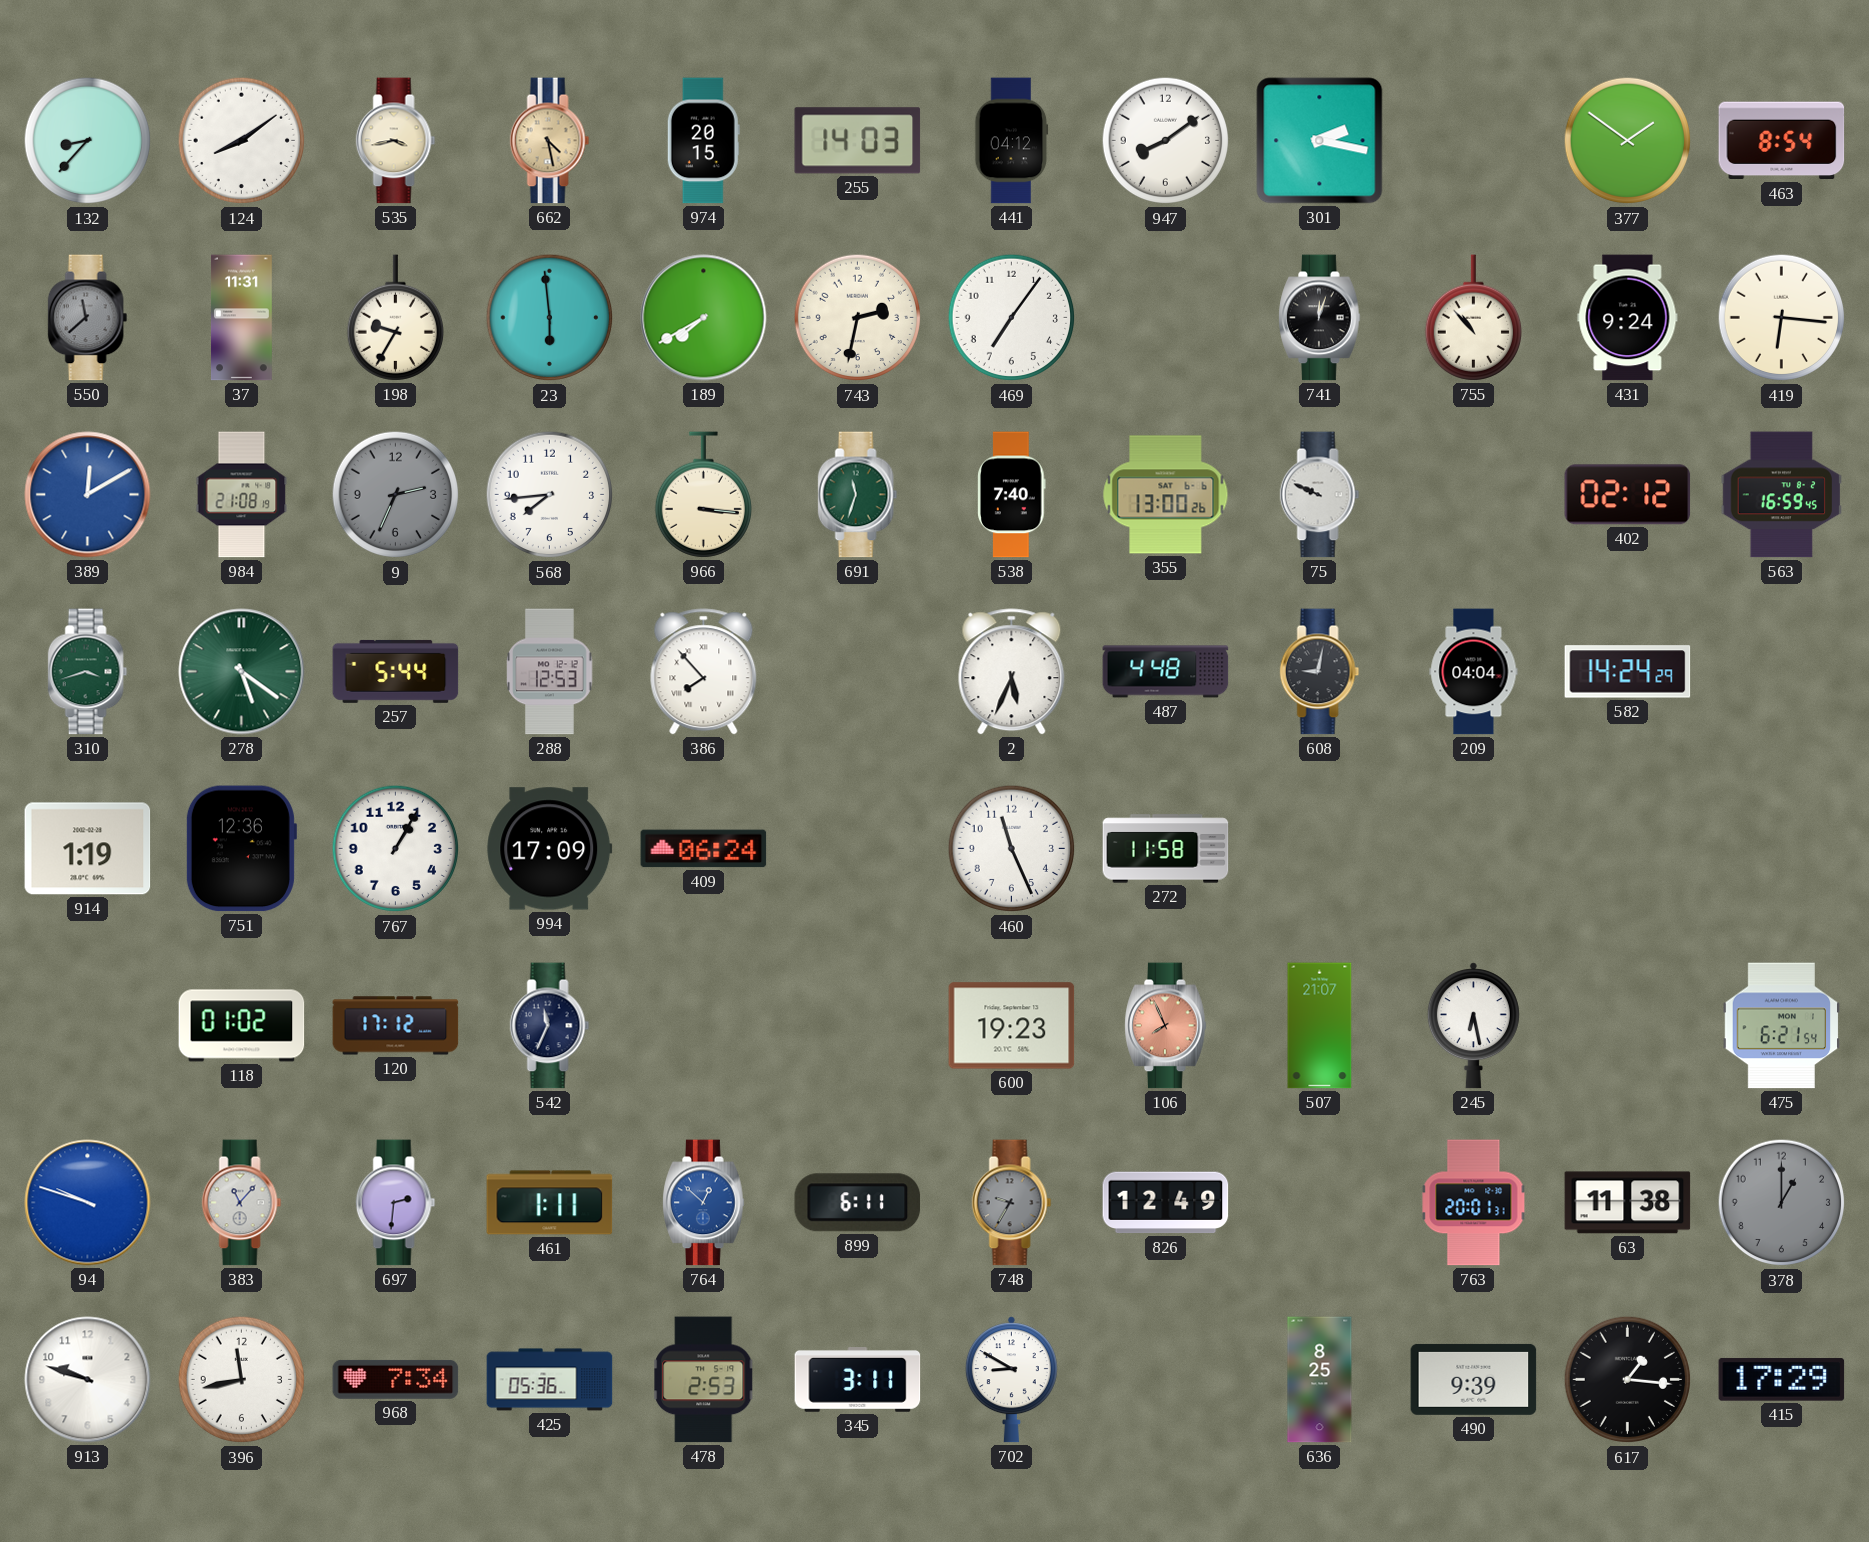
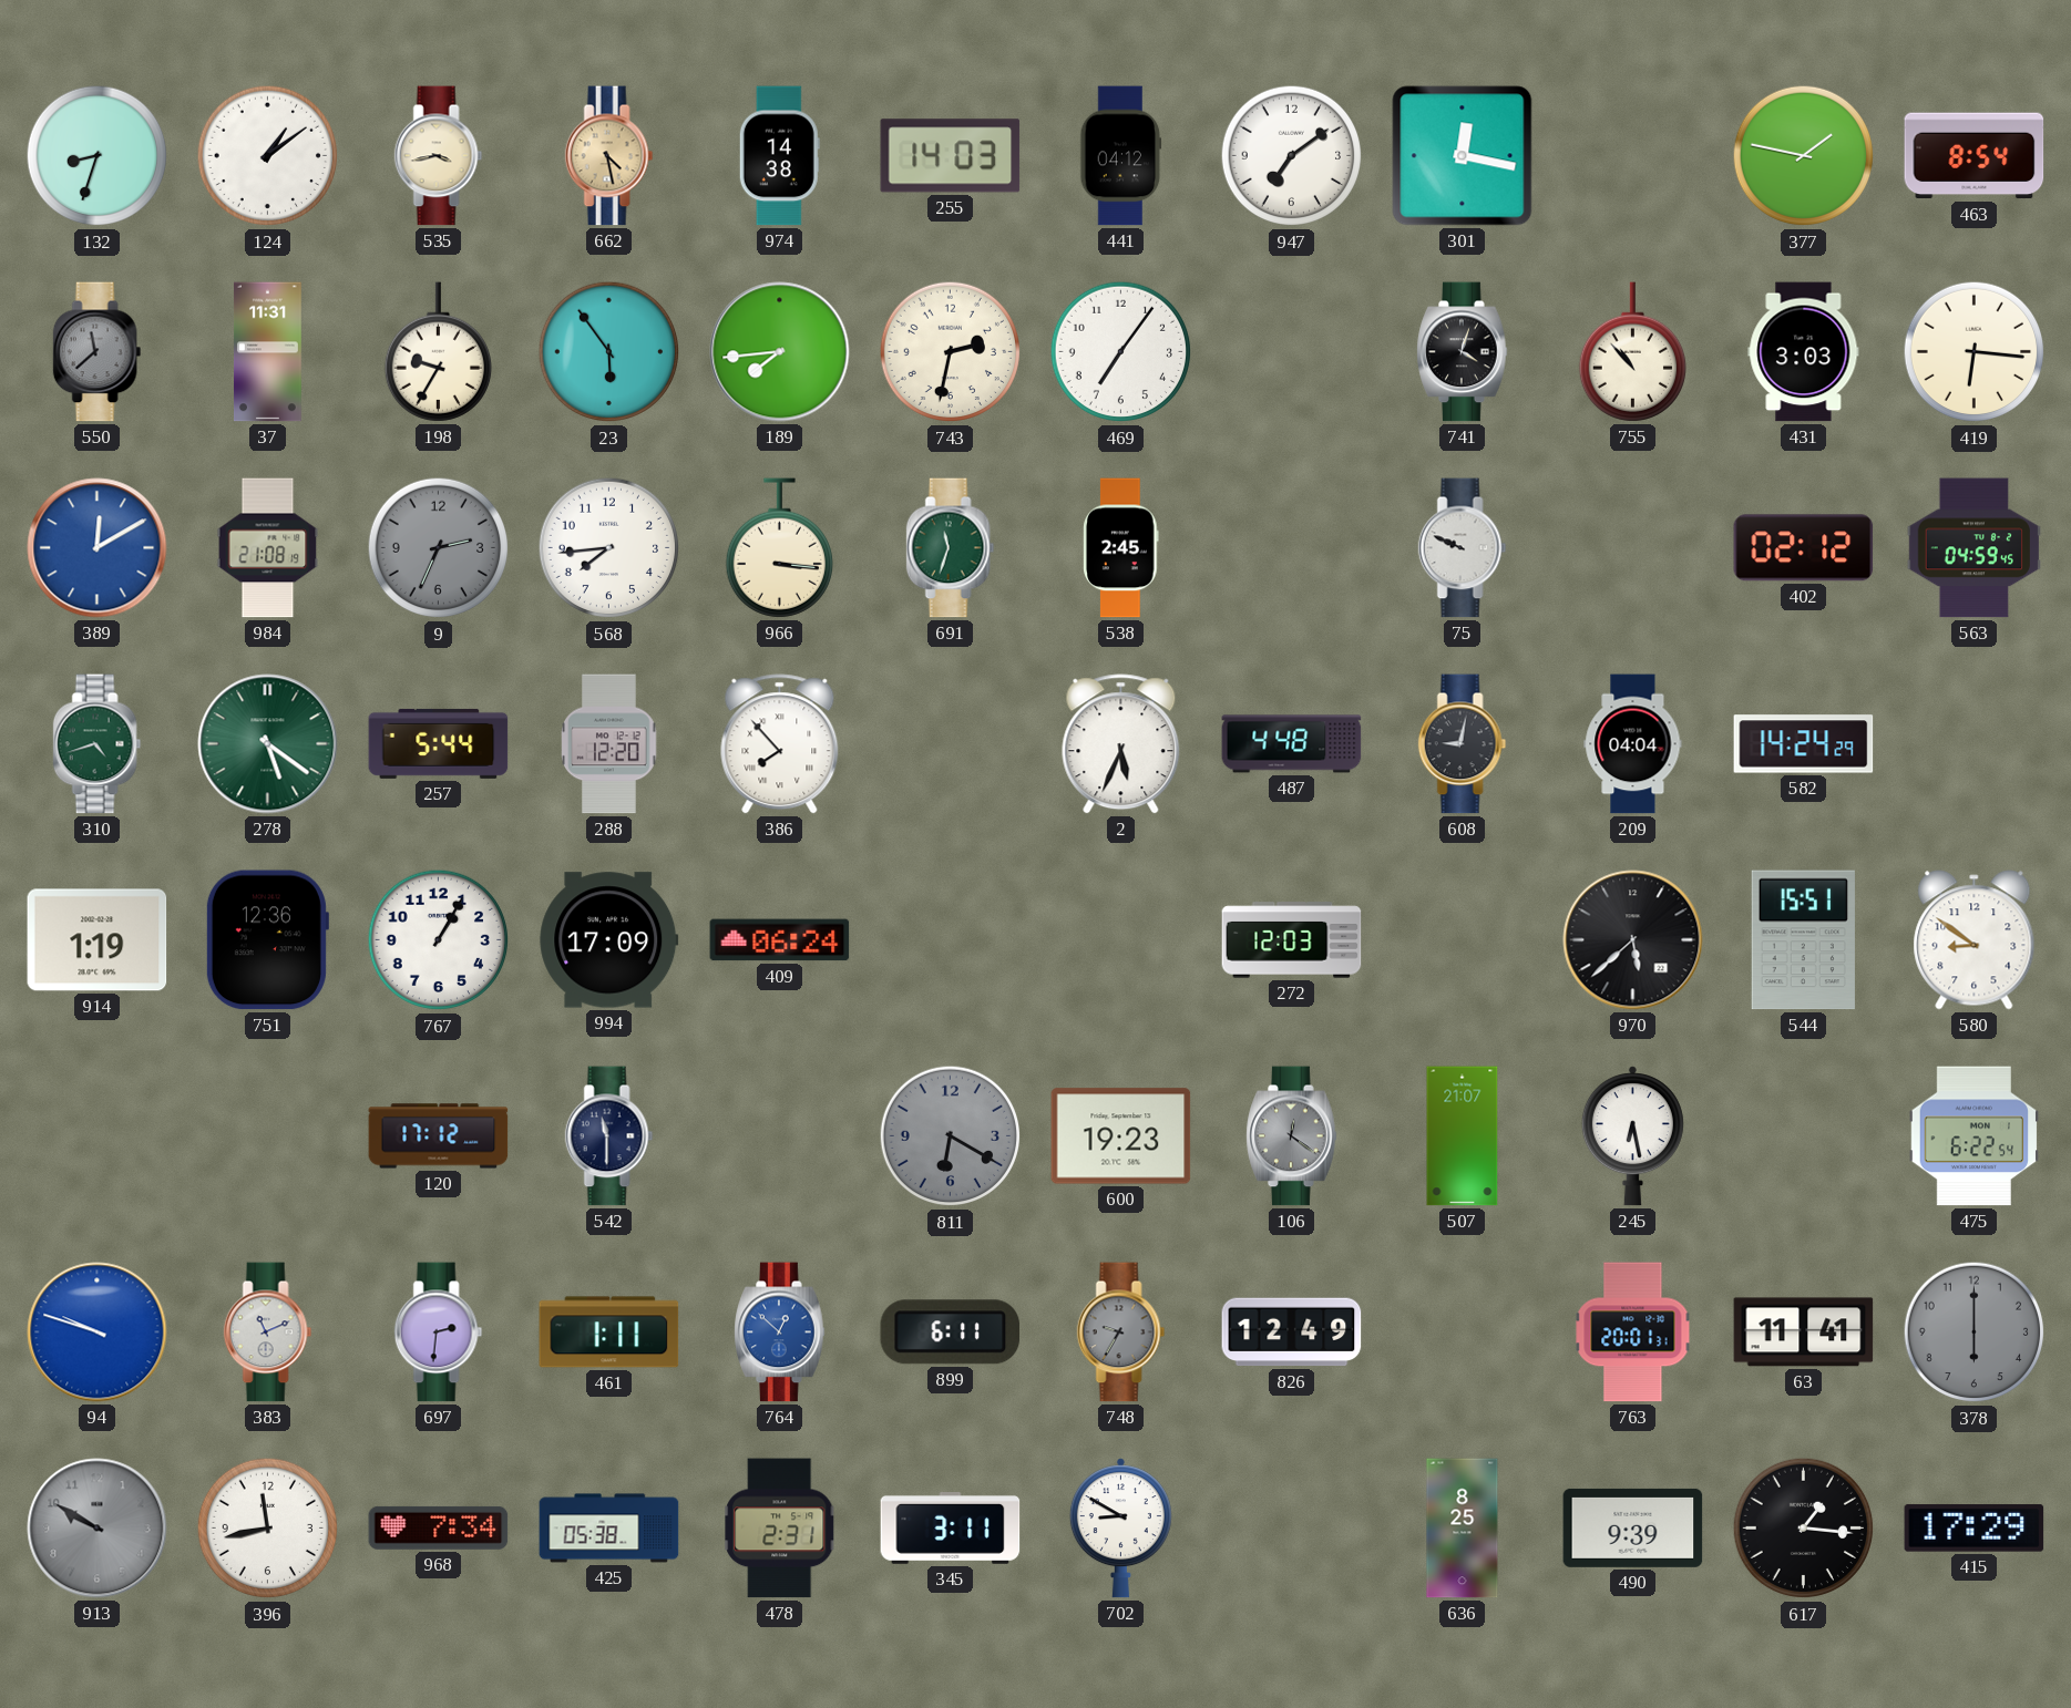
132: 8:37 -> 8:33
124: 8:09 -> 1:09
974: 20:15 -> 14:38
947: 8:09 -> 7:09
301: 2:17 -> 12:17
377: 1:51 -> 1:47
23: 5:59 -> 5:54
189: 7:40 -> 7:44
741: 12:03 -> 4:03
431: 9:24 -> 3:03
538: 7:40 -> 2:45
355: 13:00 -> none
563: 16:59 -> 04:59
310: 3:42 -> 4:42
288: 12:53 -> 12:20
460: 11:26 -> none
272: 11:58 -> 12:03
970: none -> 5:38
544: none -> 15:51
580: none -> 8:51
118: 01:02 -> none
542: 11:34 -> 11:30
811: none -> 6:20
106: 7:56 -> 12:21
106 dial: salmon -> grey
475: 6:21 -> 6:22
383: 11:07 -> 11:11
63: 11:38 -> 11:41
378: 1:00 -> 6:00
913: 9:48 -> 9:50
913 dial: white -> grey
425: 05:36 -> 05:38
478: 2:53 -> 2:31
